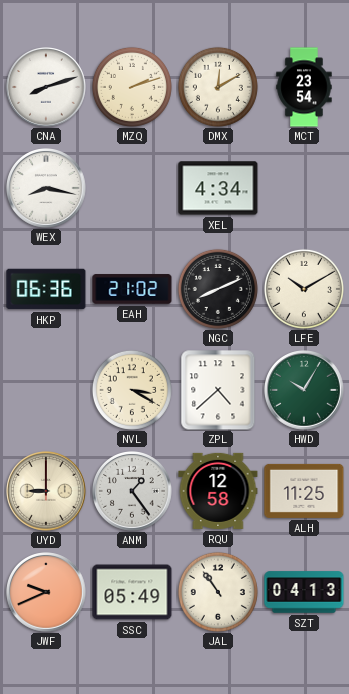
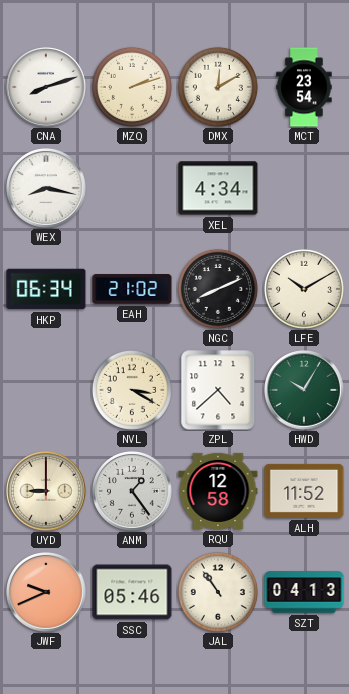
HKP: 06:36 -> 06:34
ALH: 11:25 -> 11:52
SSC: 05:49 -> 05:46
